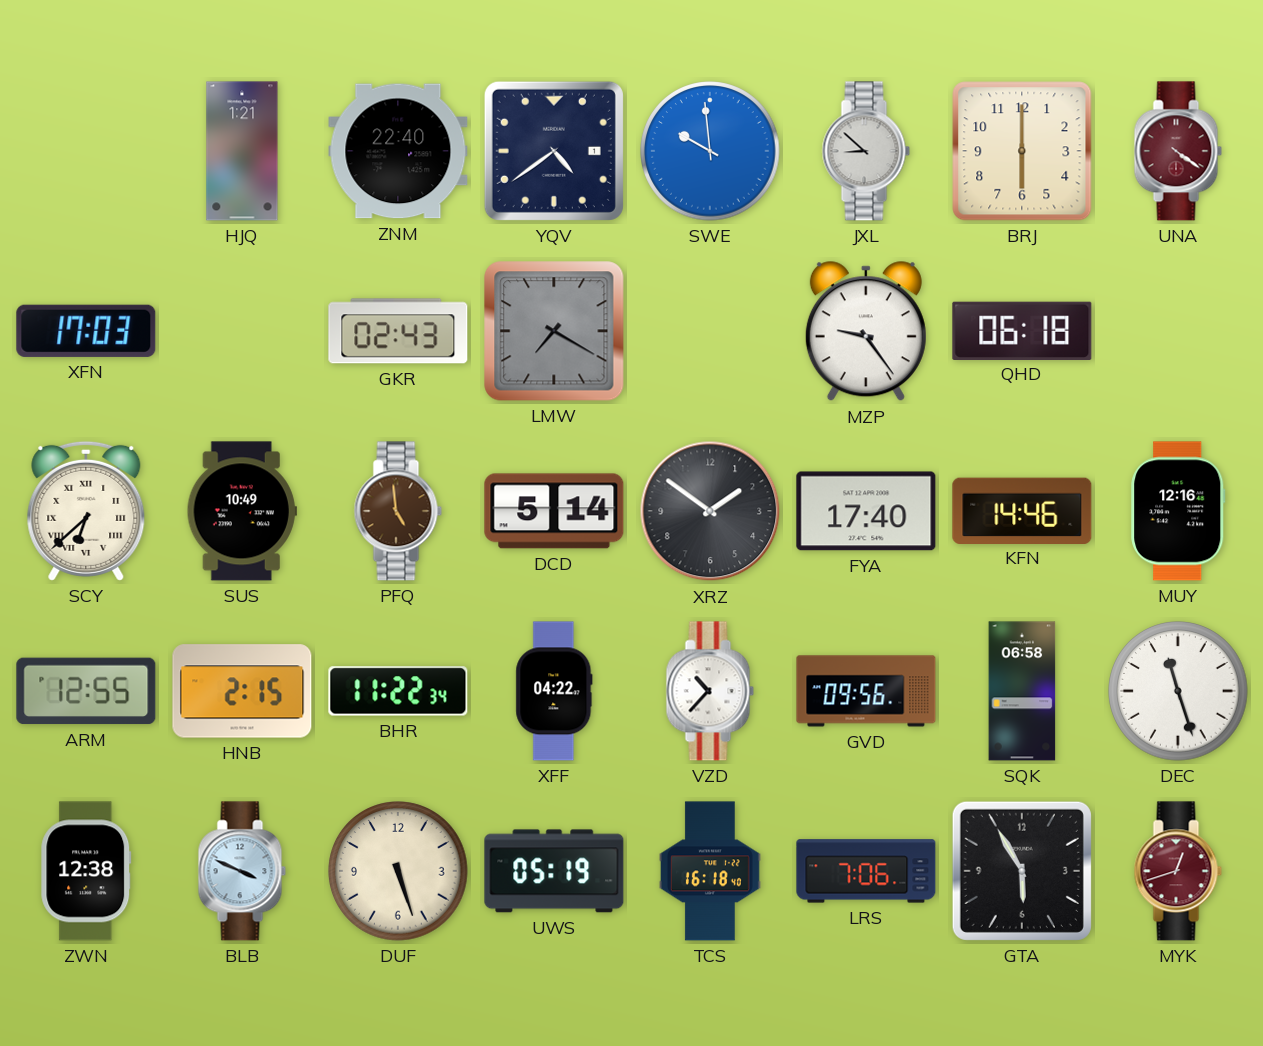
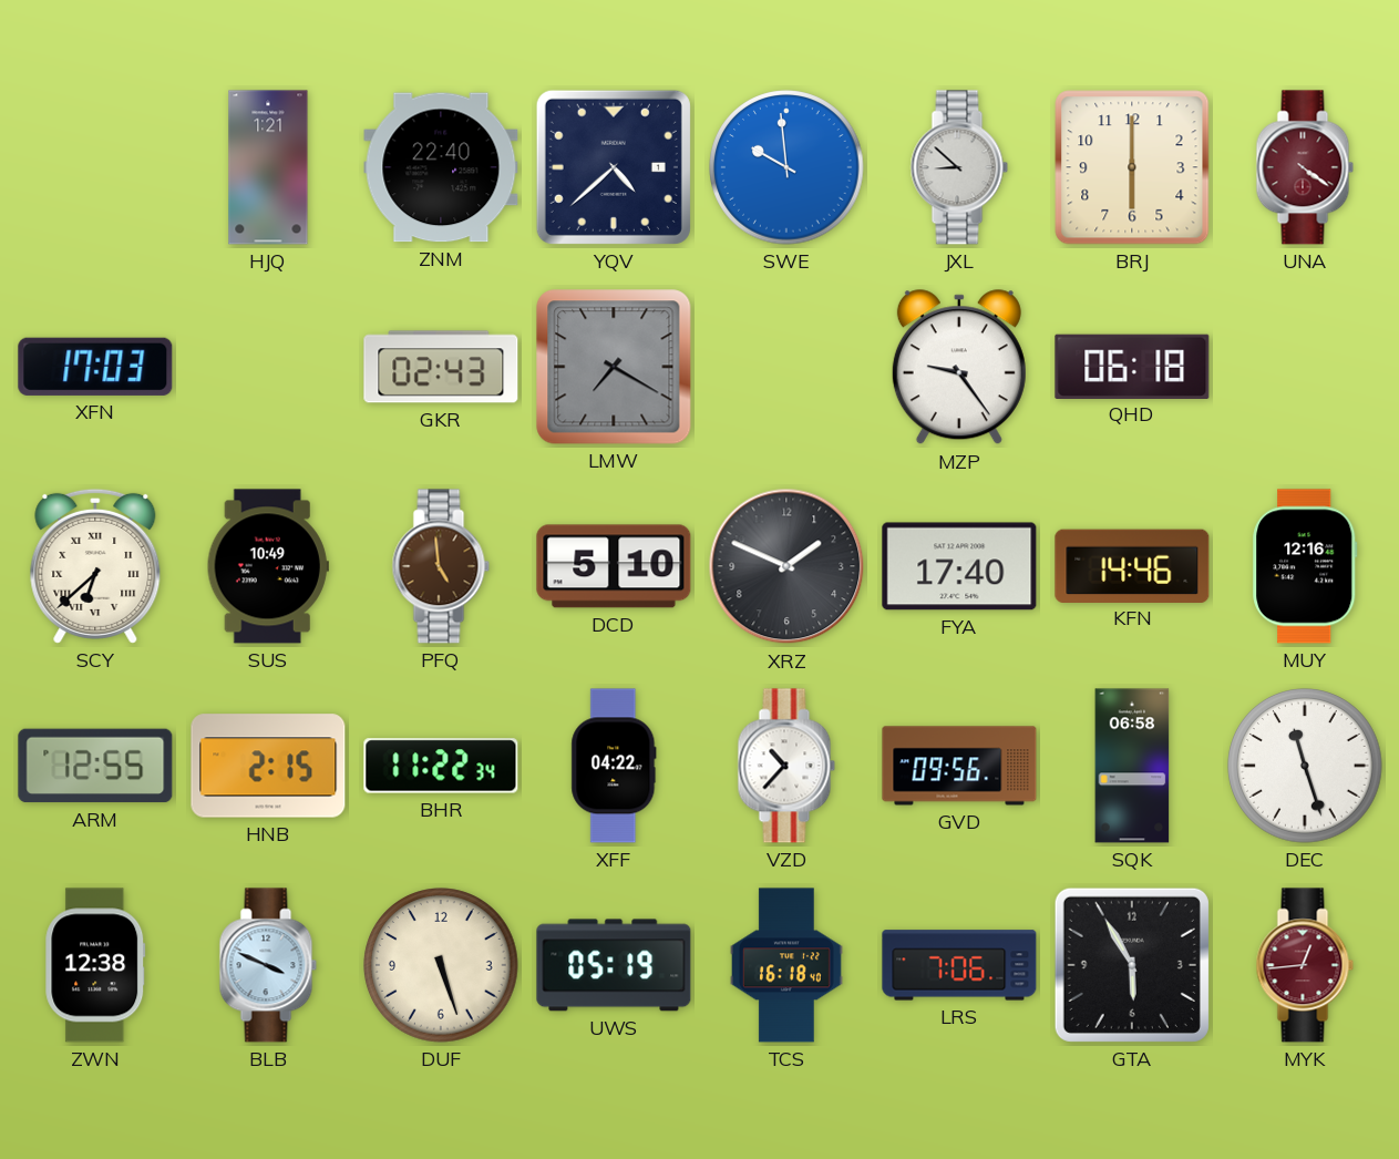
YQV: 4:39 -> 4:38
DCD: 5:14 -> 5:10
XRZ: 1:51 -> 1:49
MYK: 12:42 -> 12:44
